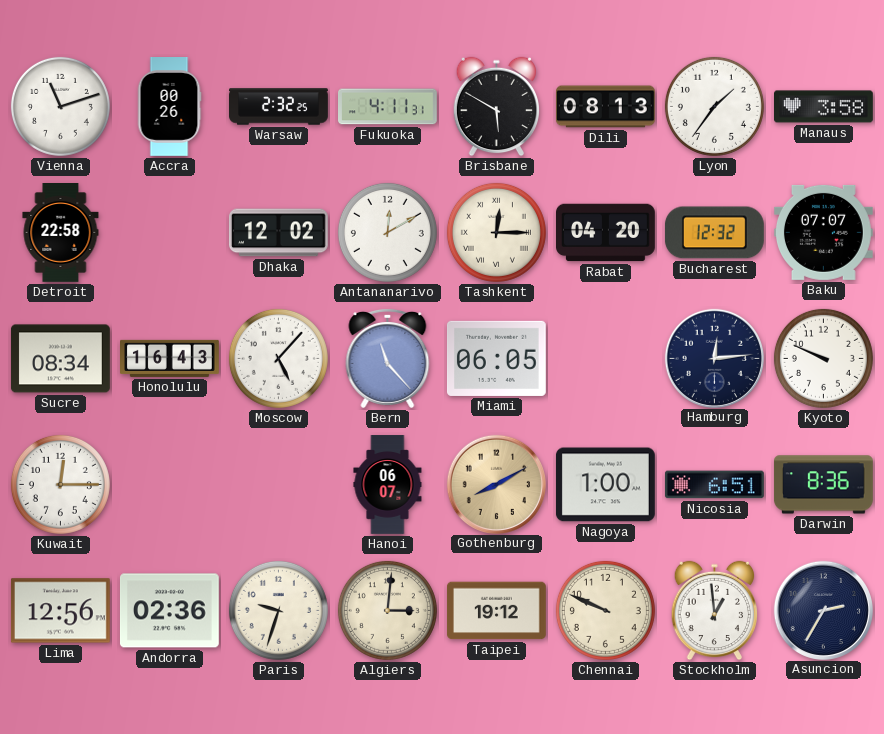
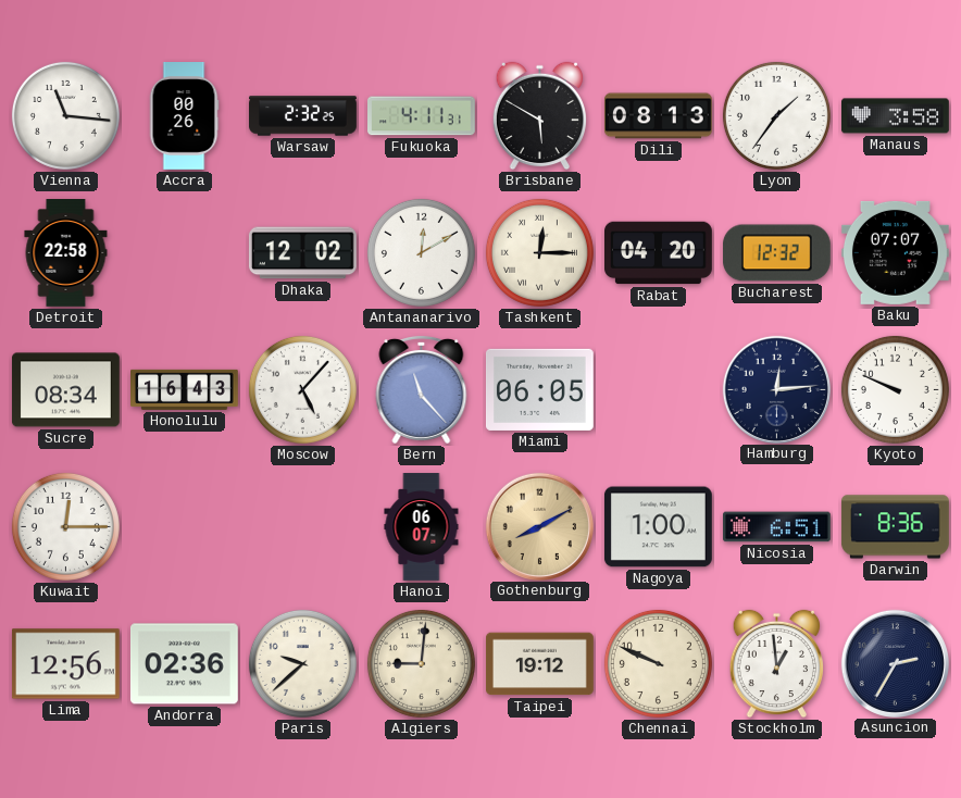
Vienna: 11:12 -> 11:16
Paris: 9:33 -> 9:38
Algiers: 3:01 -> 9:01
